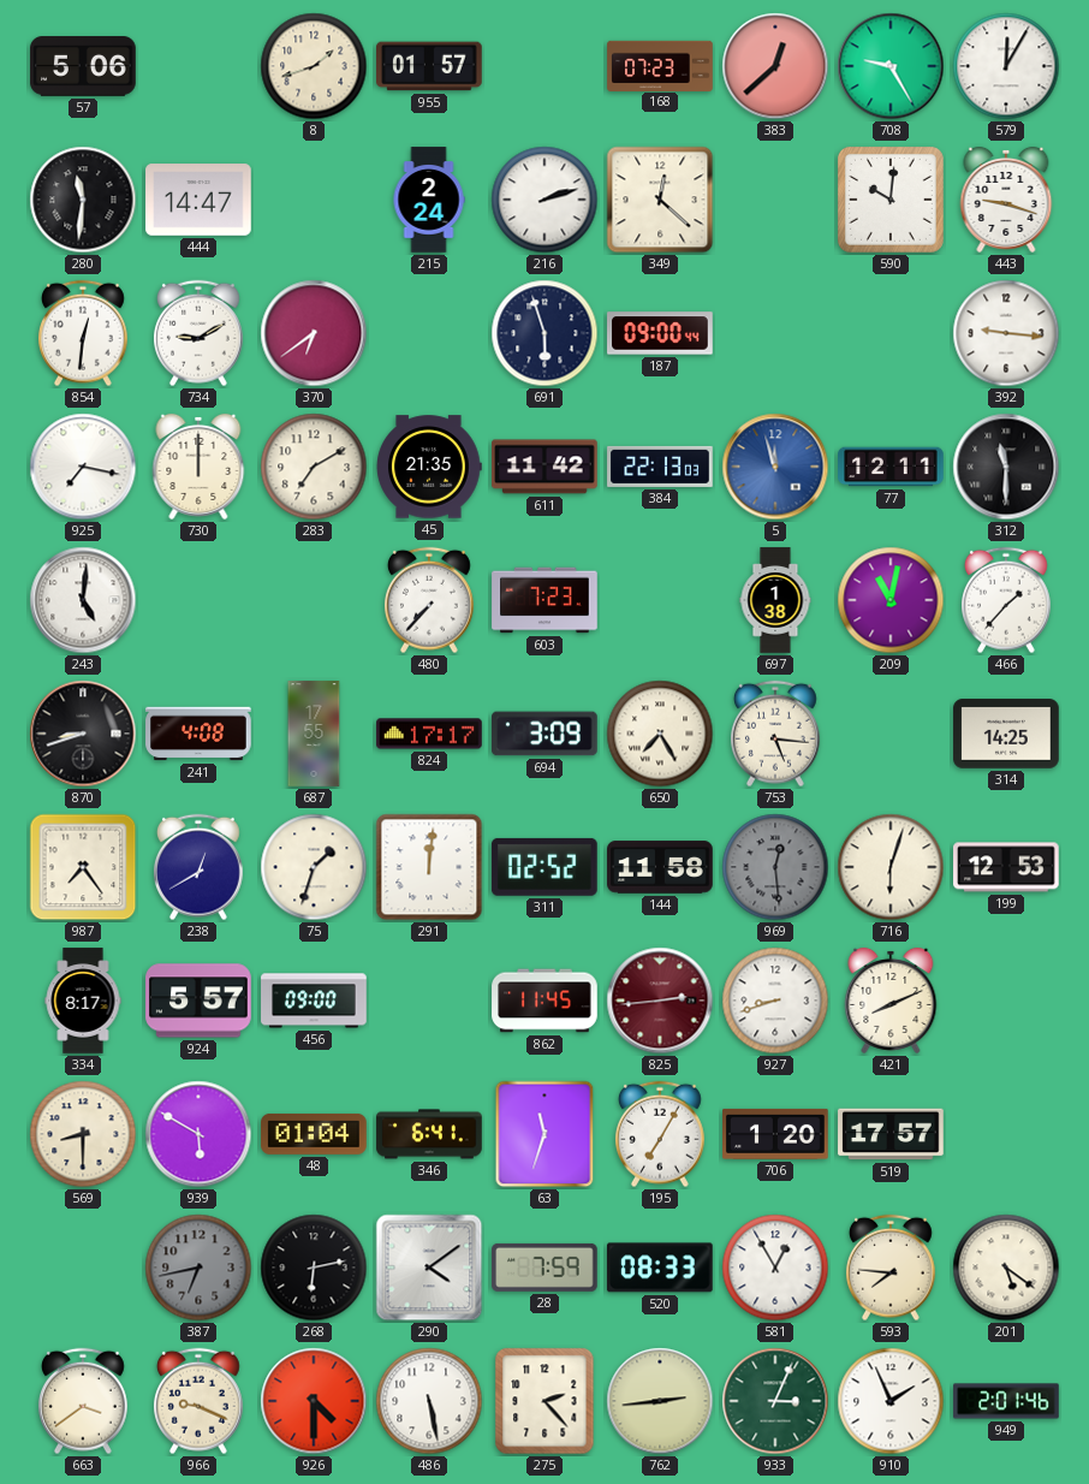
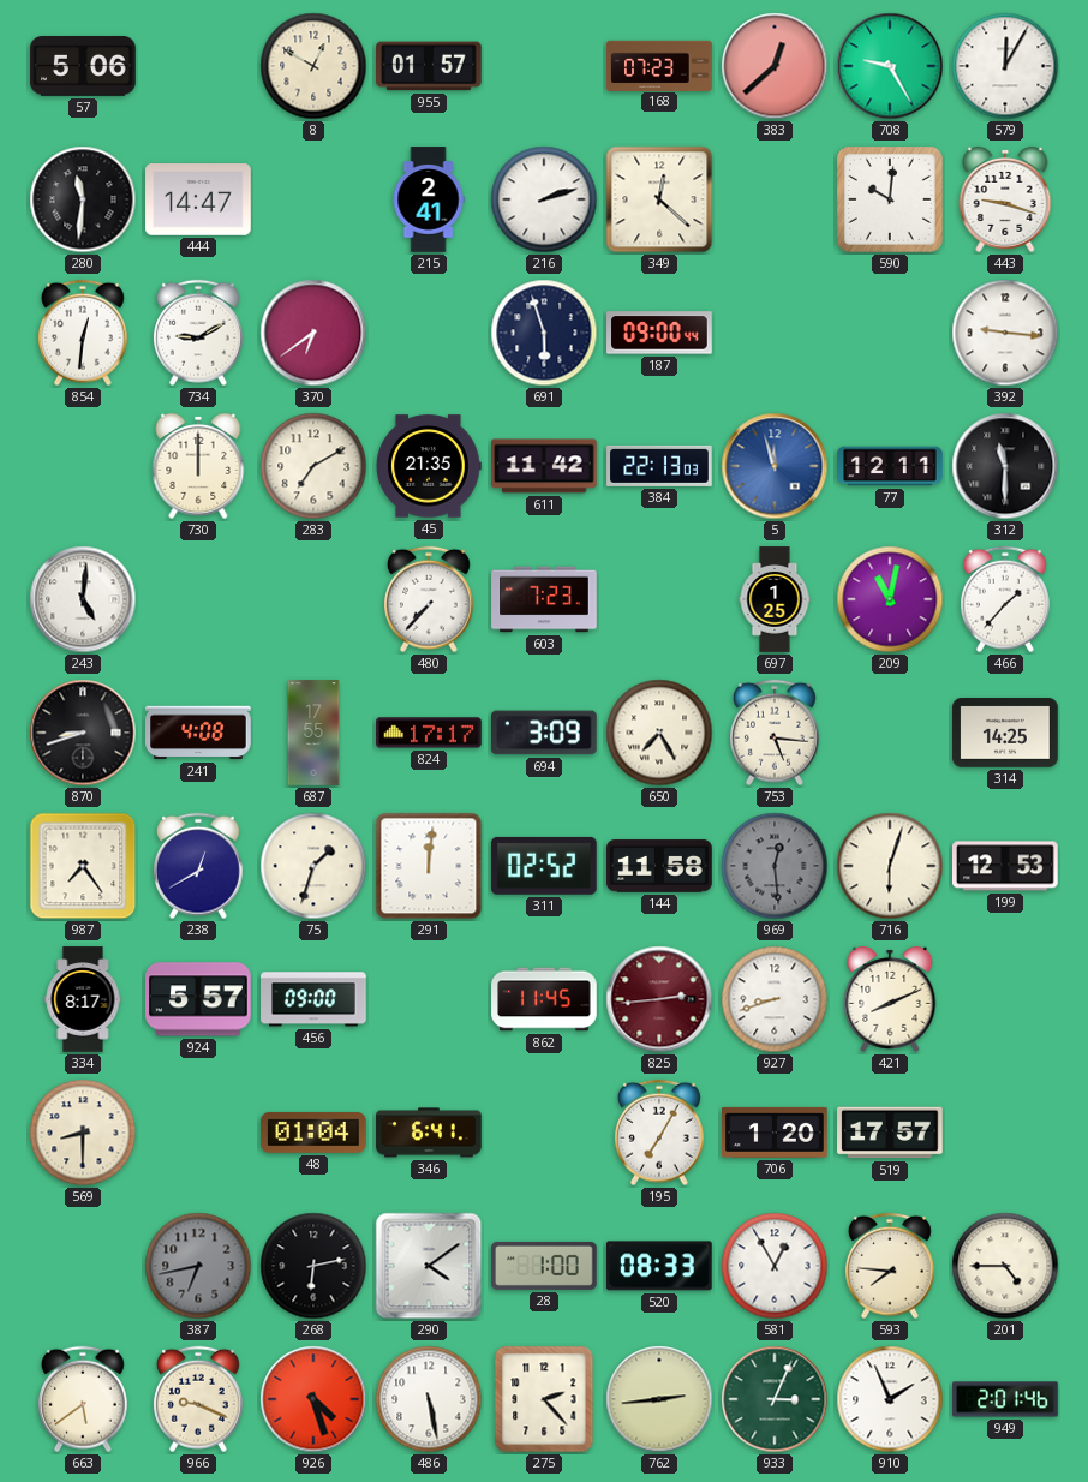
8: 1:42 -> 12:50
215: 2:24 -> 2:41
925: 7:17 -> none
697: 1:38 -> 1:25
939: 5:50 -> none
63: 11:33 -> none
28: 7:59 -> 1:00
201: 5:21 -> 4:45
663: 3:39 -> 5:39
926: 4:30 -> 4:27
